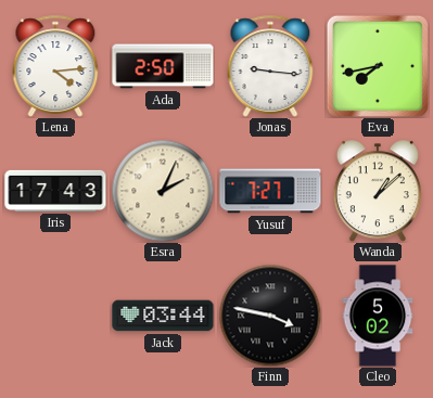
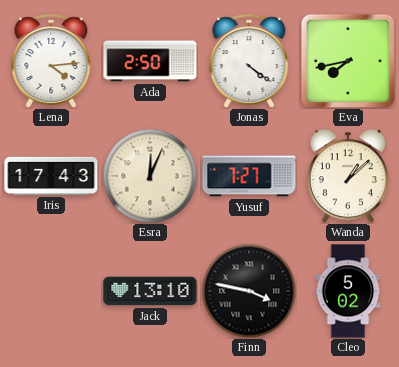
Jonas: 9:16 -> 4:21
Esra: 2:04 -> 12:04
Jack: 03:44 -> 13:10
